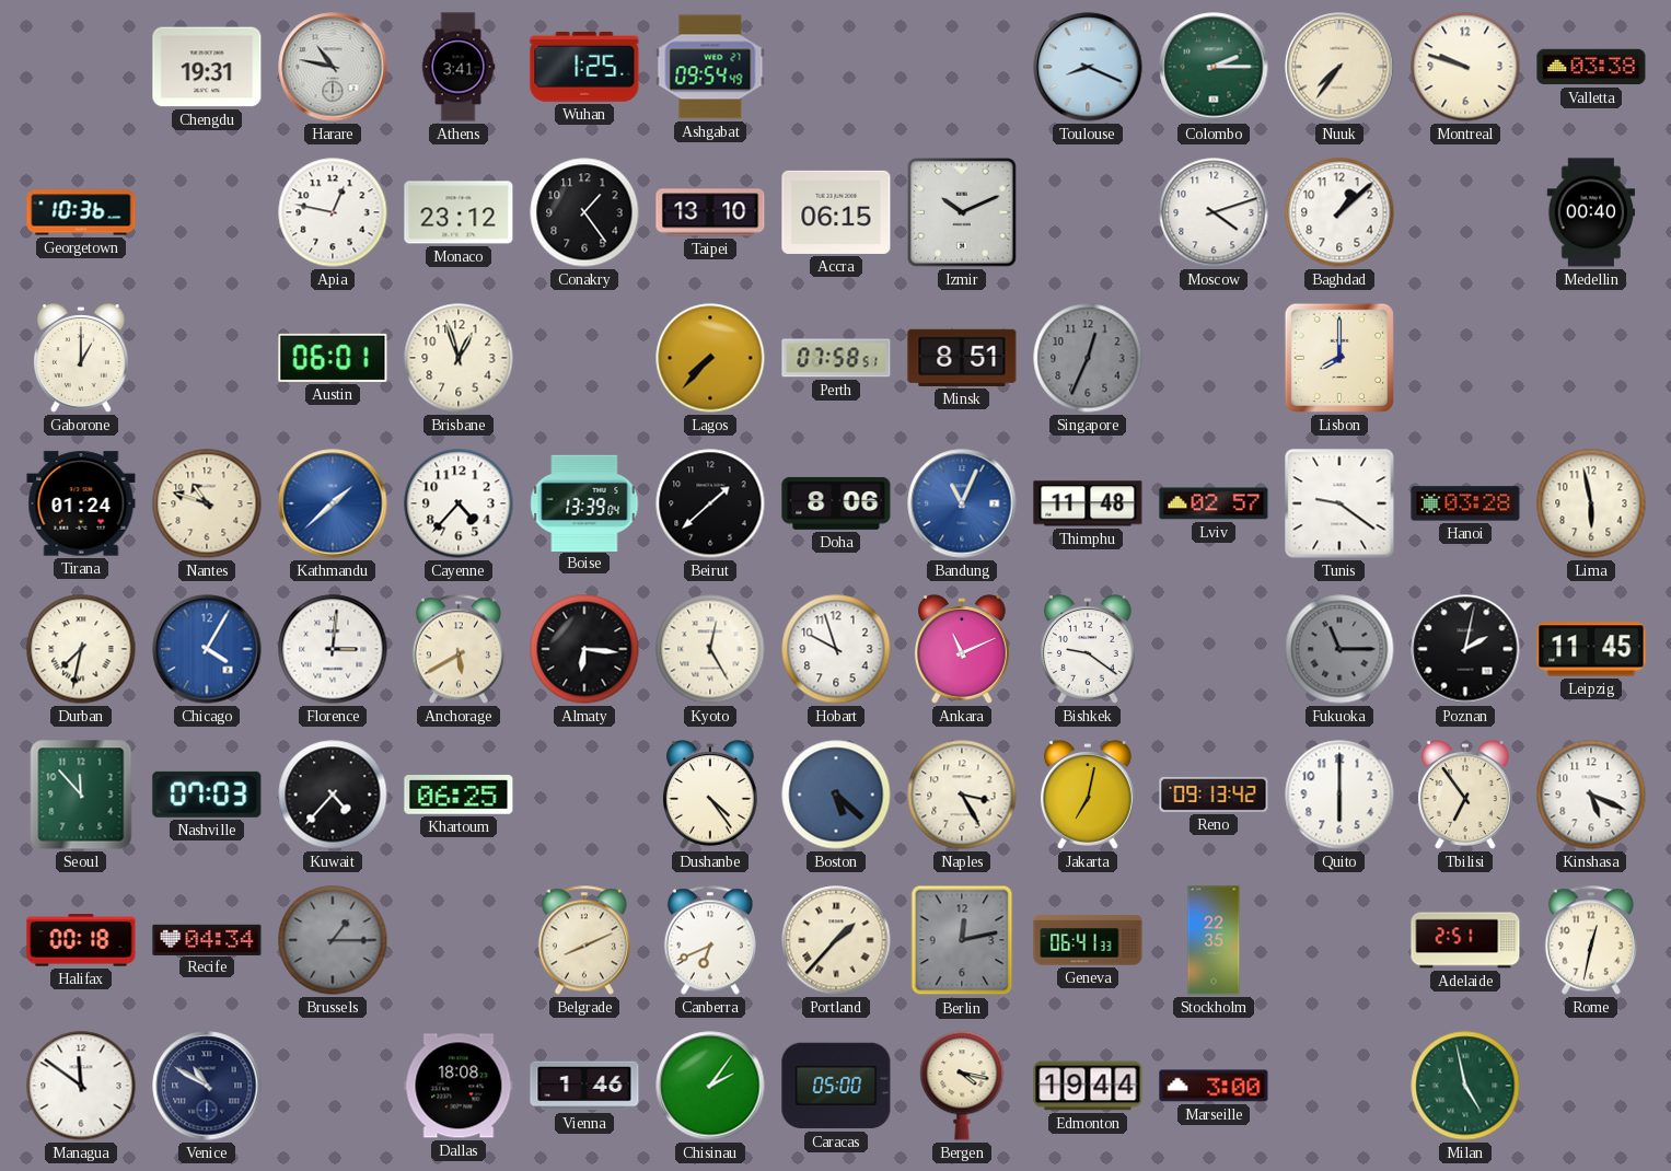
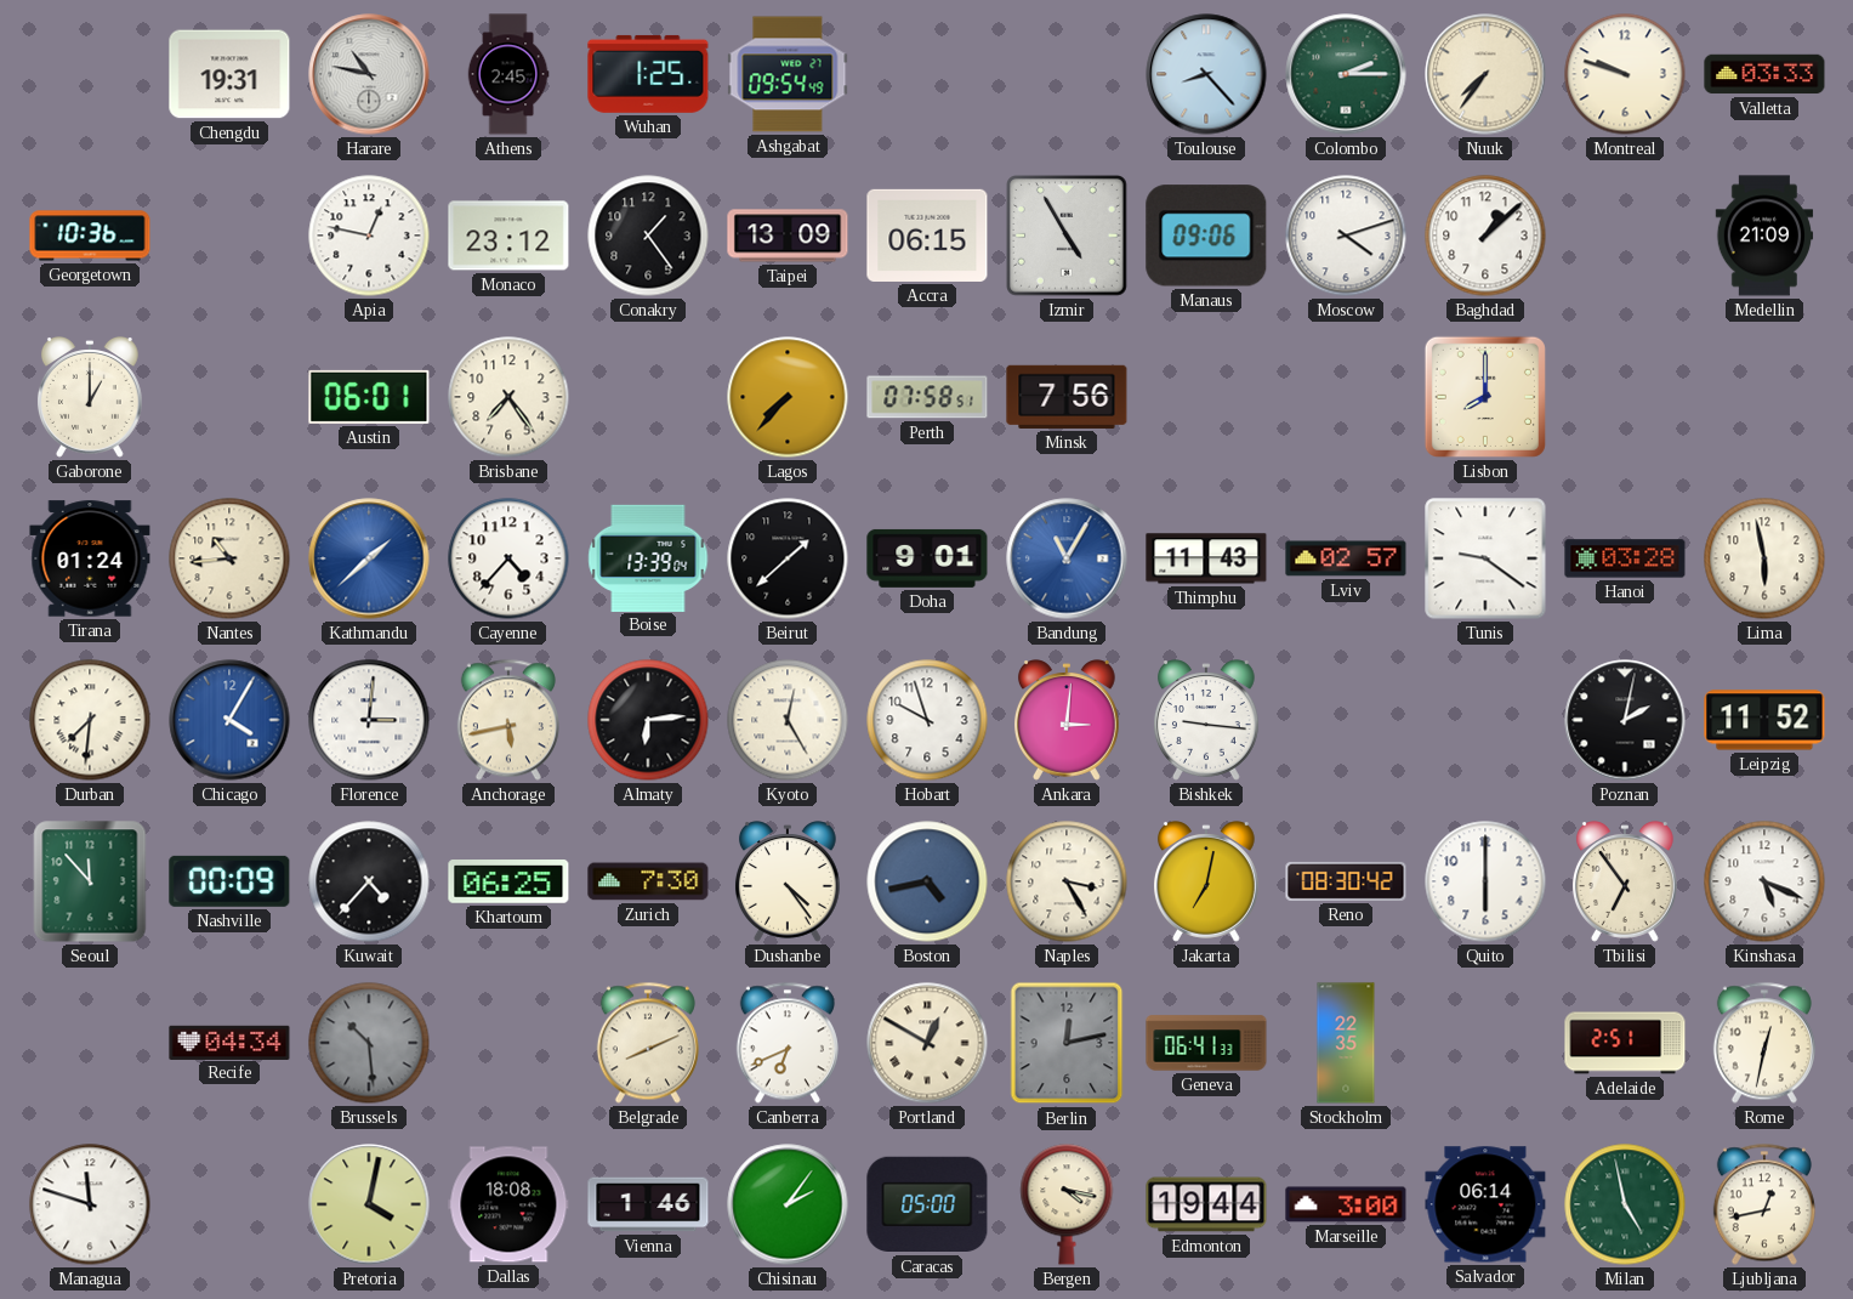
Athens: 3:41 -> 2:45
Toulouse: 8:19 -> 8:23
Valletta: 03:38 -> 03:33
Taipei: 13:10 -> 13:09
Izmir: 10:11 -> 4:55
Manaus: none -> 09:06
Medellin: 00:40 -> 21:09
Brisbane: 12:57 -> 7:24
Minsk: 8:51 -> 7:56
Singapore: 12:34 -> none
Nantes: 10:48 -> 10:44
Doha: 8:06 -> 9:01
Bandung: 11:04 -> 11:05
Thimphu: 11:48 -> 11:43
Durban: 7:32 -> 7:31
Anchorage: 5:40 -> 5:43
Almaty: 6:16 -> 6:14
Ankara: 11:11 -> 3:01
Bishkek: 9:21 -> 9:16
Fukuoka: 11:15 -> none
Leipzig: 11:45 -> 11:52
Nashville: 07:03 -> 00:09
Zurich: none -> 7:30
Boston: 5:22 -> 4:43
Reno: 09:13 -> 08:30
Halifax: 00:18 -> none
Brussels: 1:15 -> 10:29
Portland: 1:37 -> 12:50
Managua: 11:51 -> 11:48
Venice: 10:50 -> none
Pretoria: none -> 4:02
Salvador: none -> 06:14
Ljubljana: none -> 12:43
